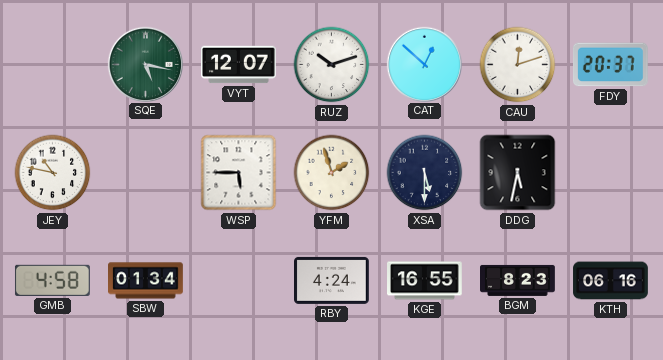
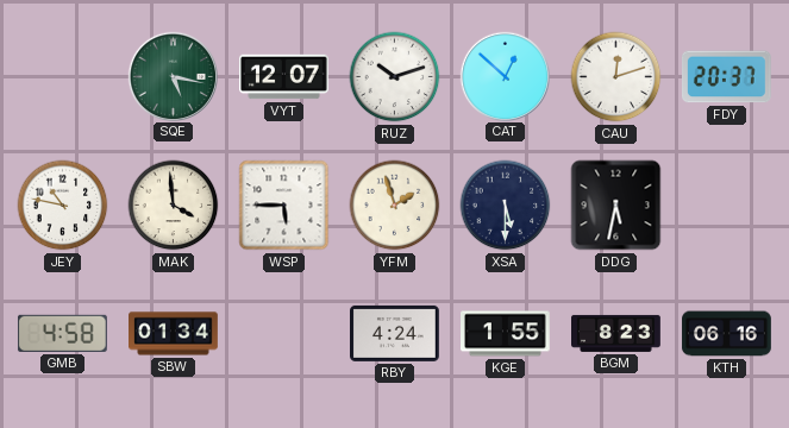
MAK: none -> 3:59
KGE: 16:55 -> 1:55
